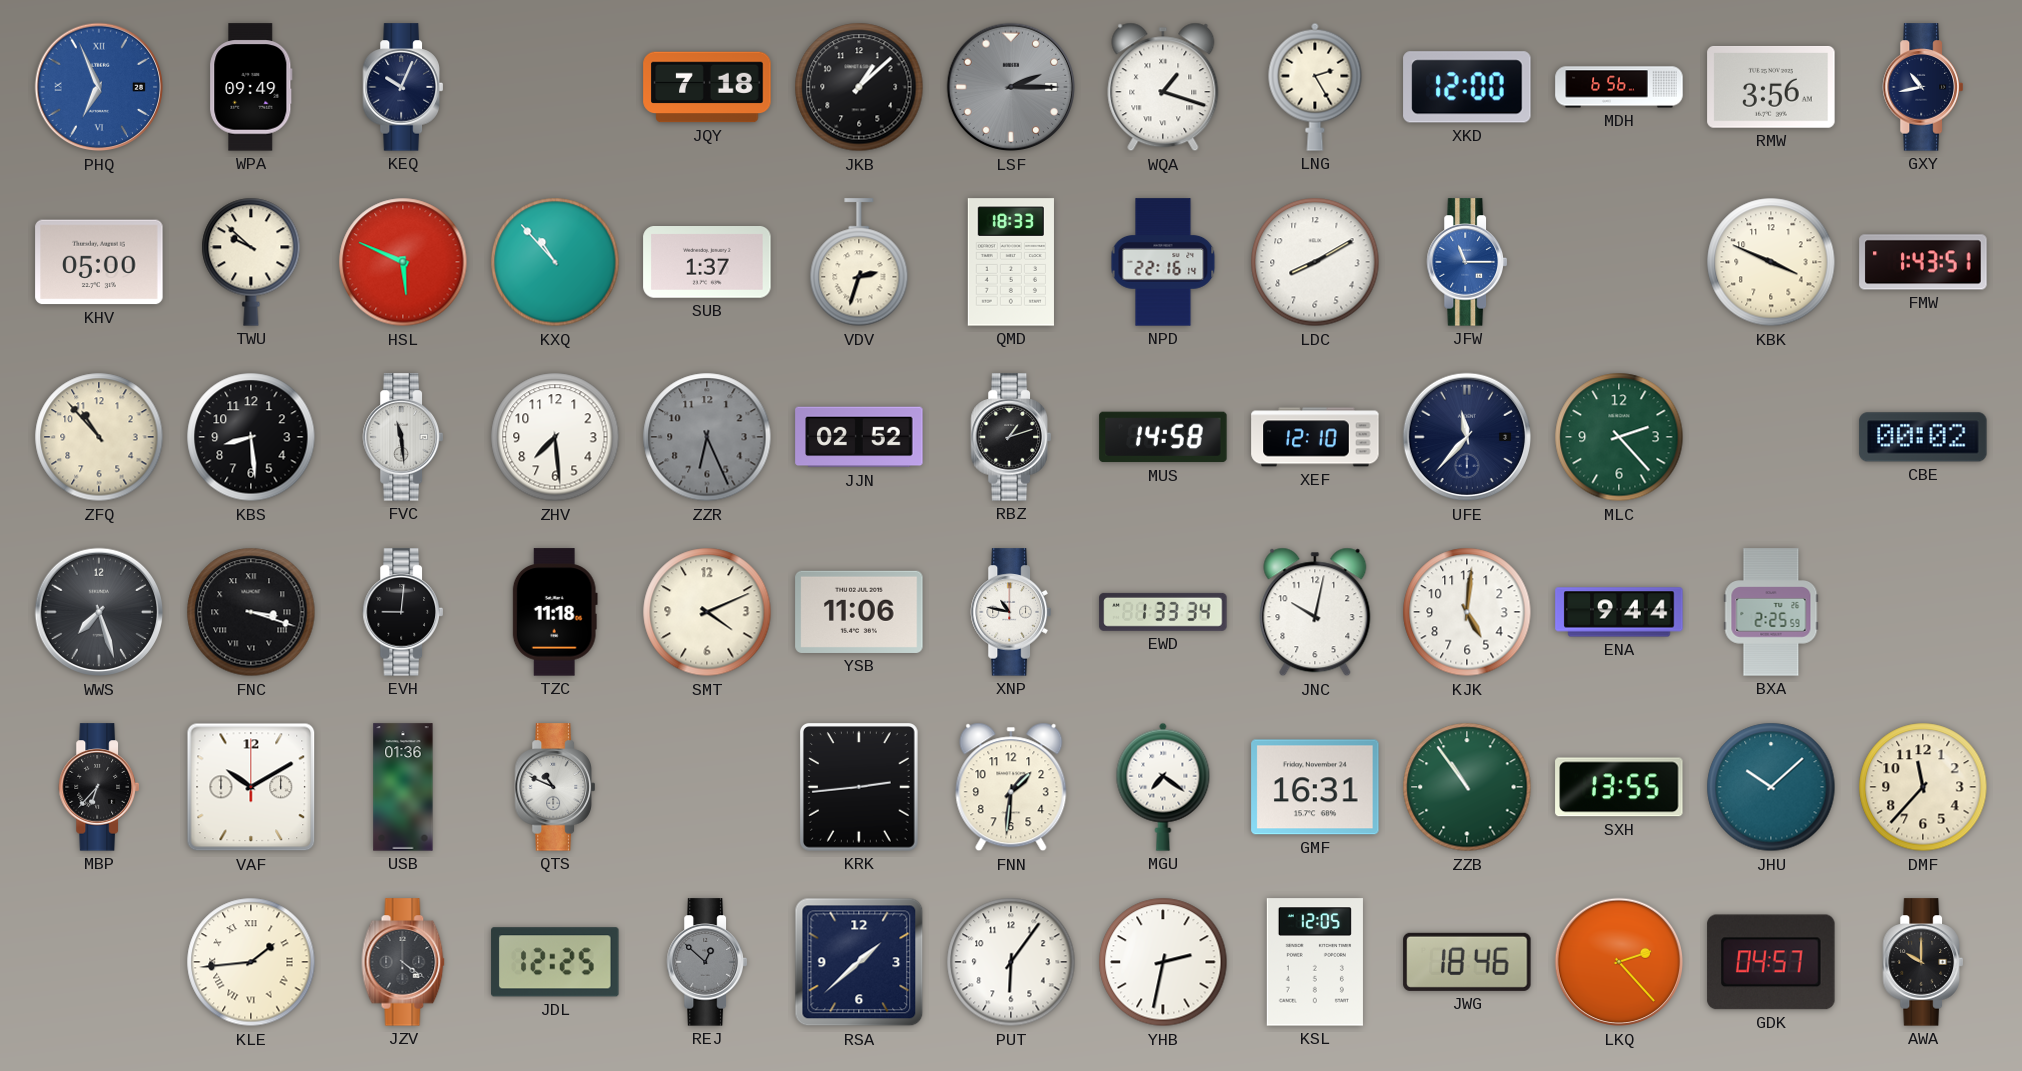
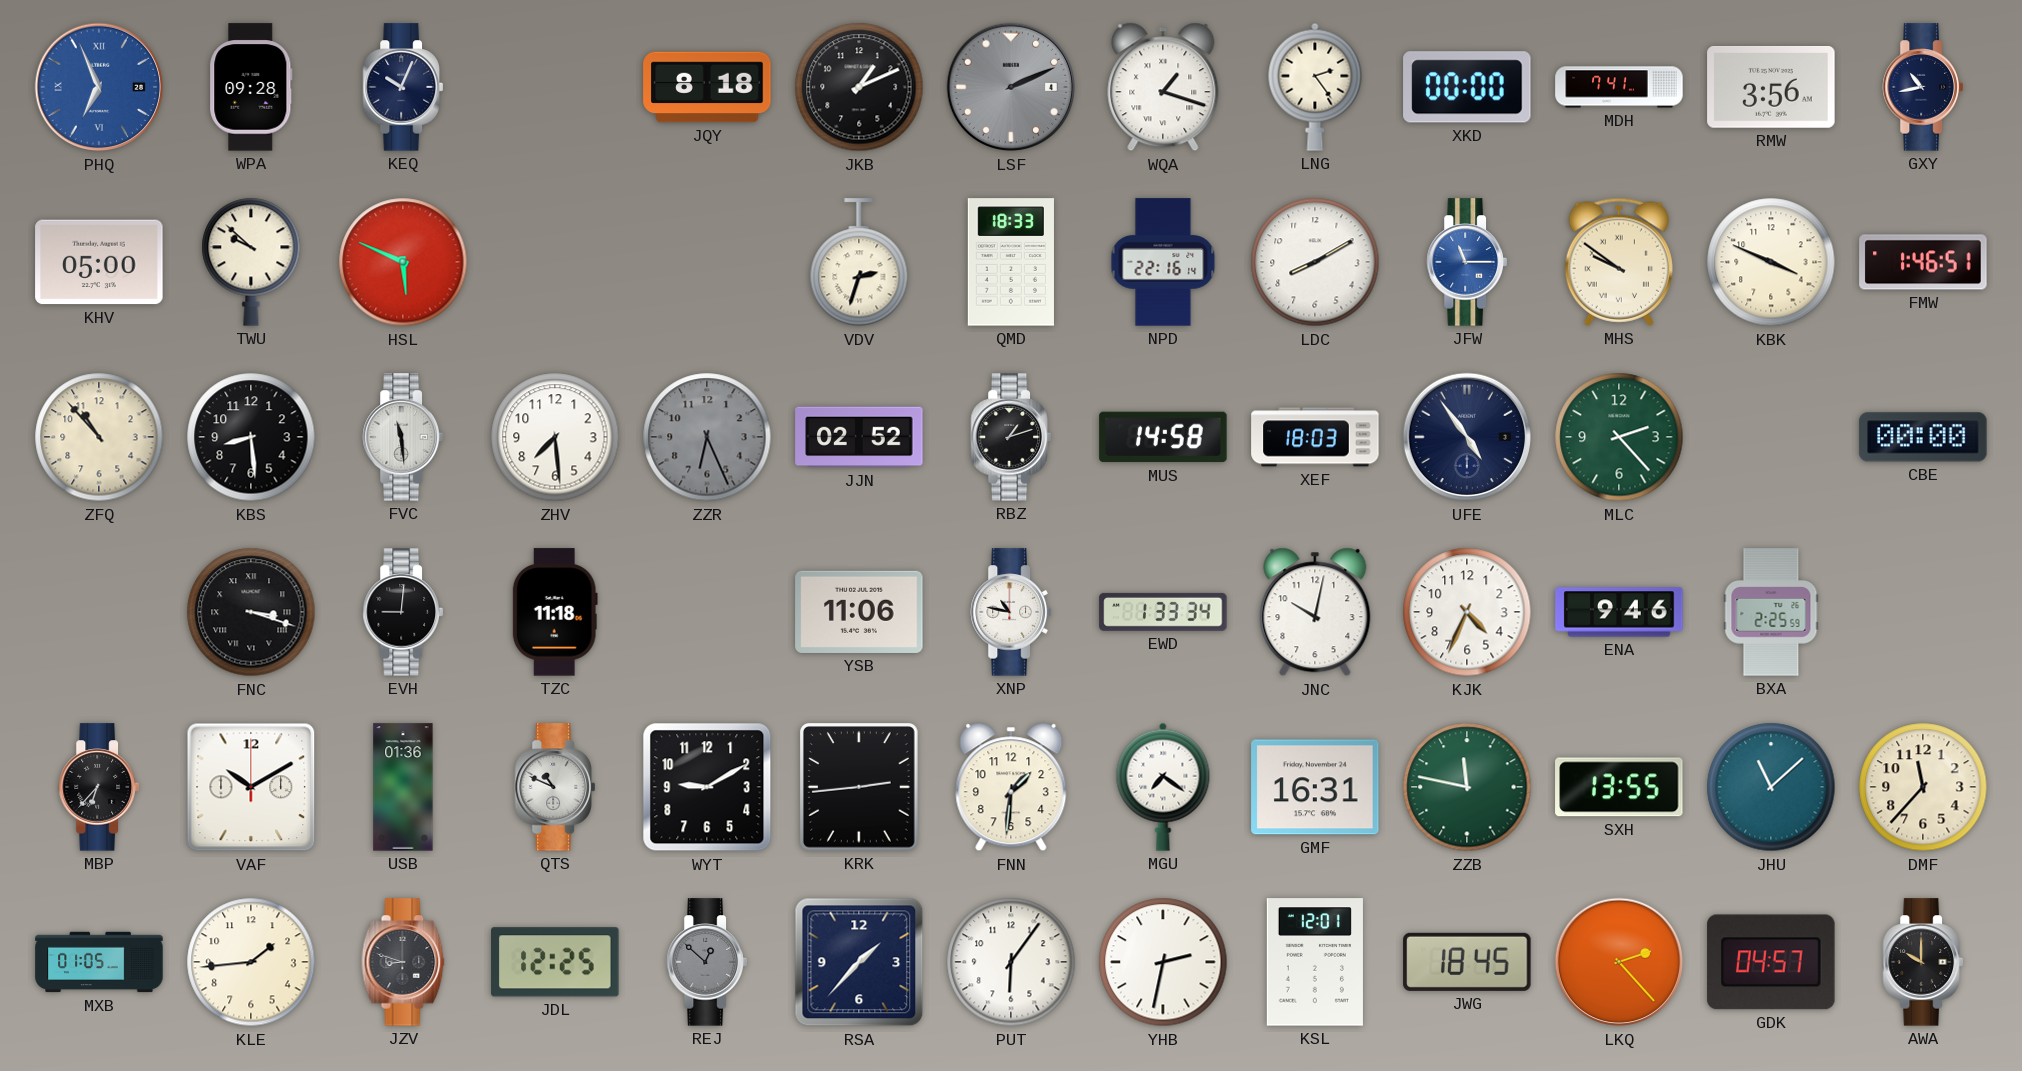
WPA: 09:49 -> 09:28
JQY: 7:18 -> 8:18
JKB: 1:08 -> 1:11
LSF: 2:15 -> 2:11
LNG: 2:25 -> 2:24
XKD: 12:00 -> 00:00
MDH: 6:56 -> 7:41
KXQ: 10:53 -> none
SUB: 1:37 -> none
MHS: none -> 9:51
FMW: 1:43 -> 1:46
XEF: 12:10 -> 18:03
UFE: 11:37 -> 4:54
CBE: 00:02 -> 00:00
WWS: 7:27 -> none
SMT: 4:11 -> none
KJK: 5:01 -> 4:34
ENA: 9:44 -> 9:46
WYT: none -> 9:10
ZZB: 10:54 -> 11:47
JHU: 10:08 -> 11:08
MXB: none -> 01:05
KLE numerals: Roman -> Arabic
JZV: 4:21 -> 8:48
RSA: 1:38 -> 1:37
KSL: 12:05 -> 12:01
JWG: 18:46 -> 18:45
